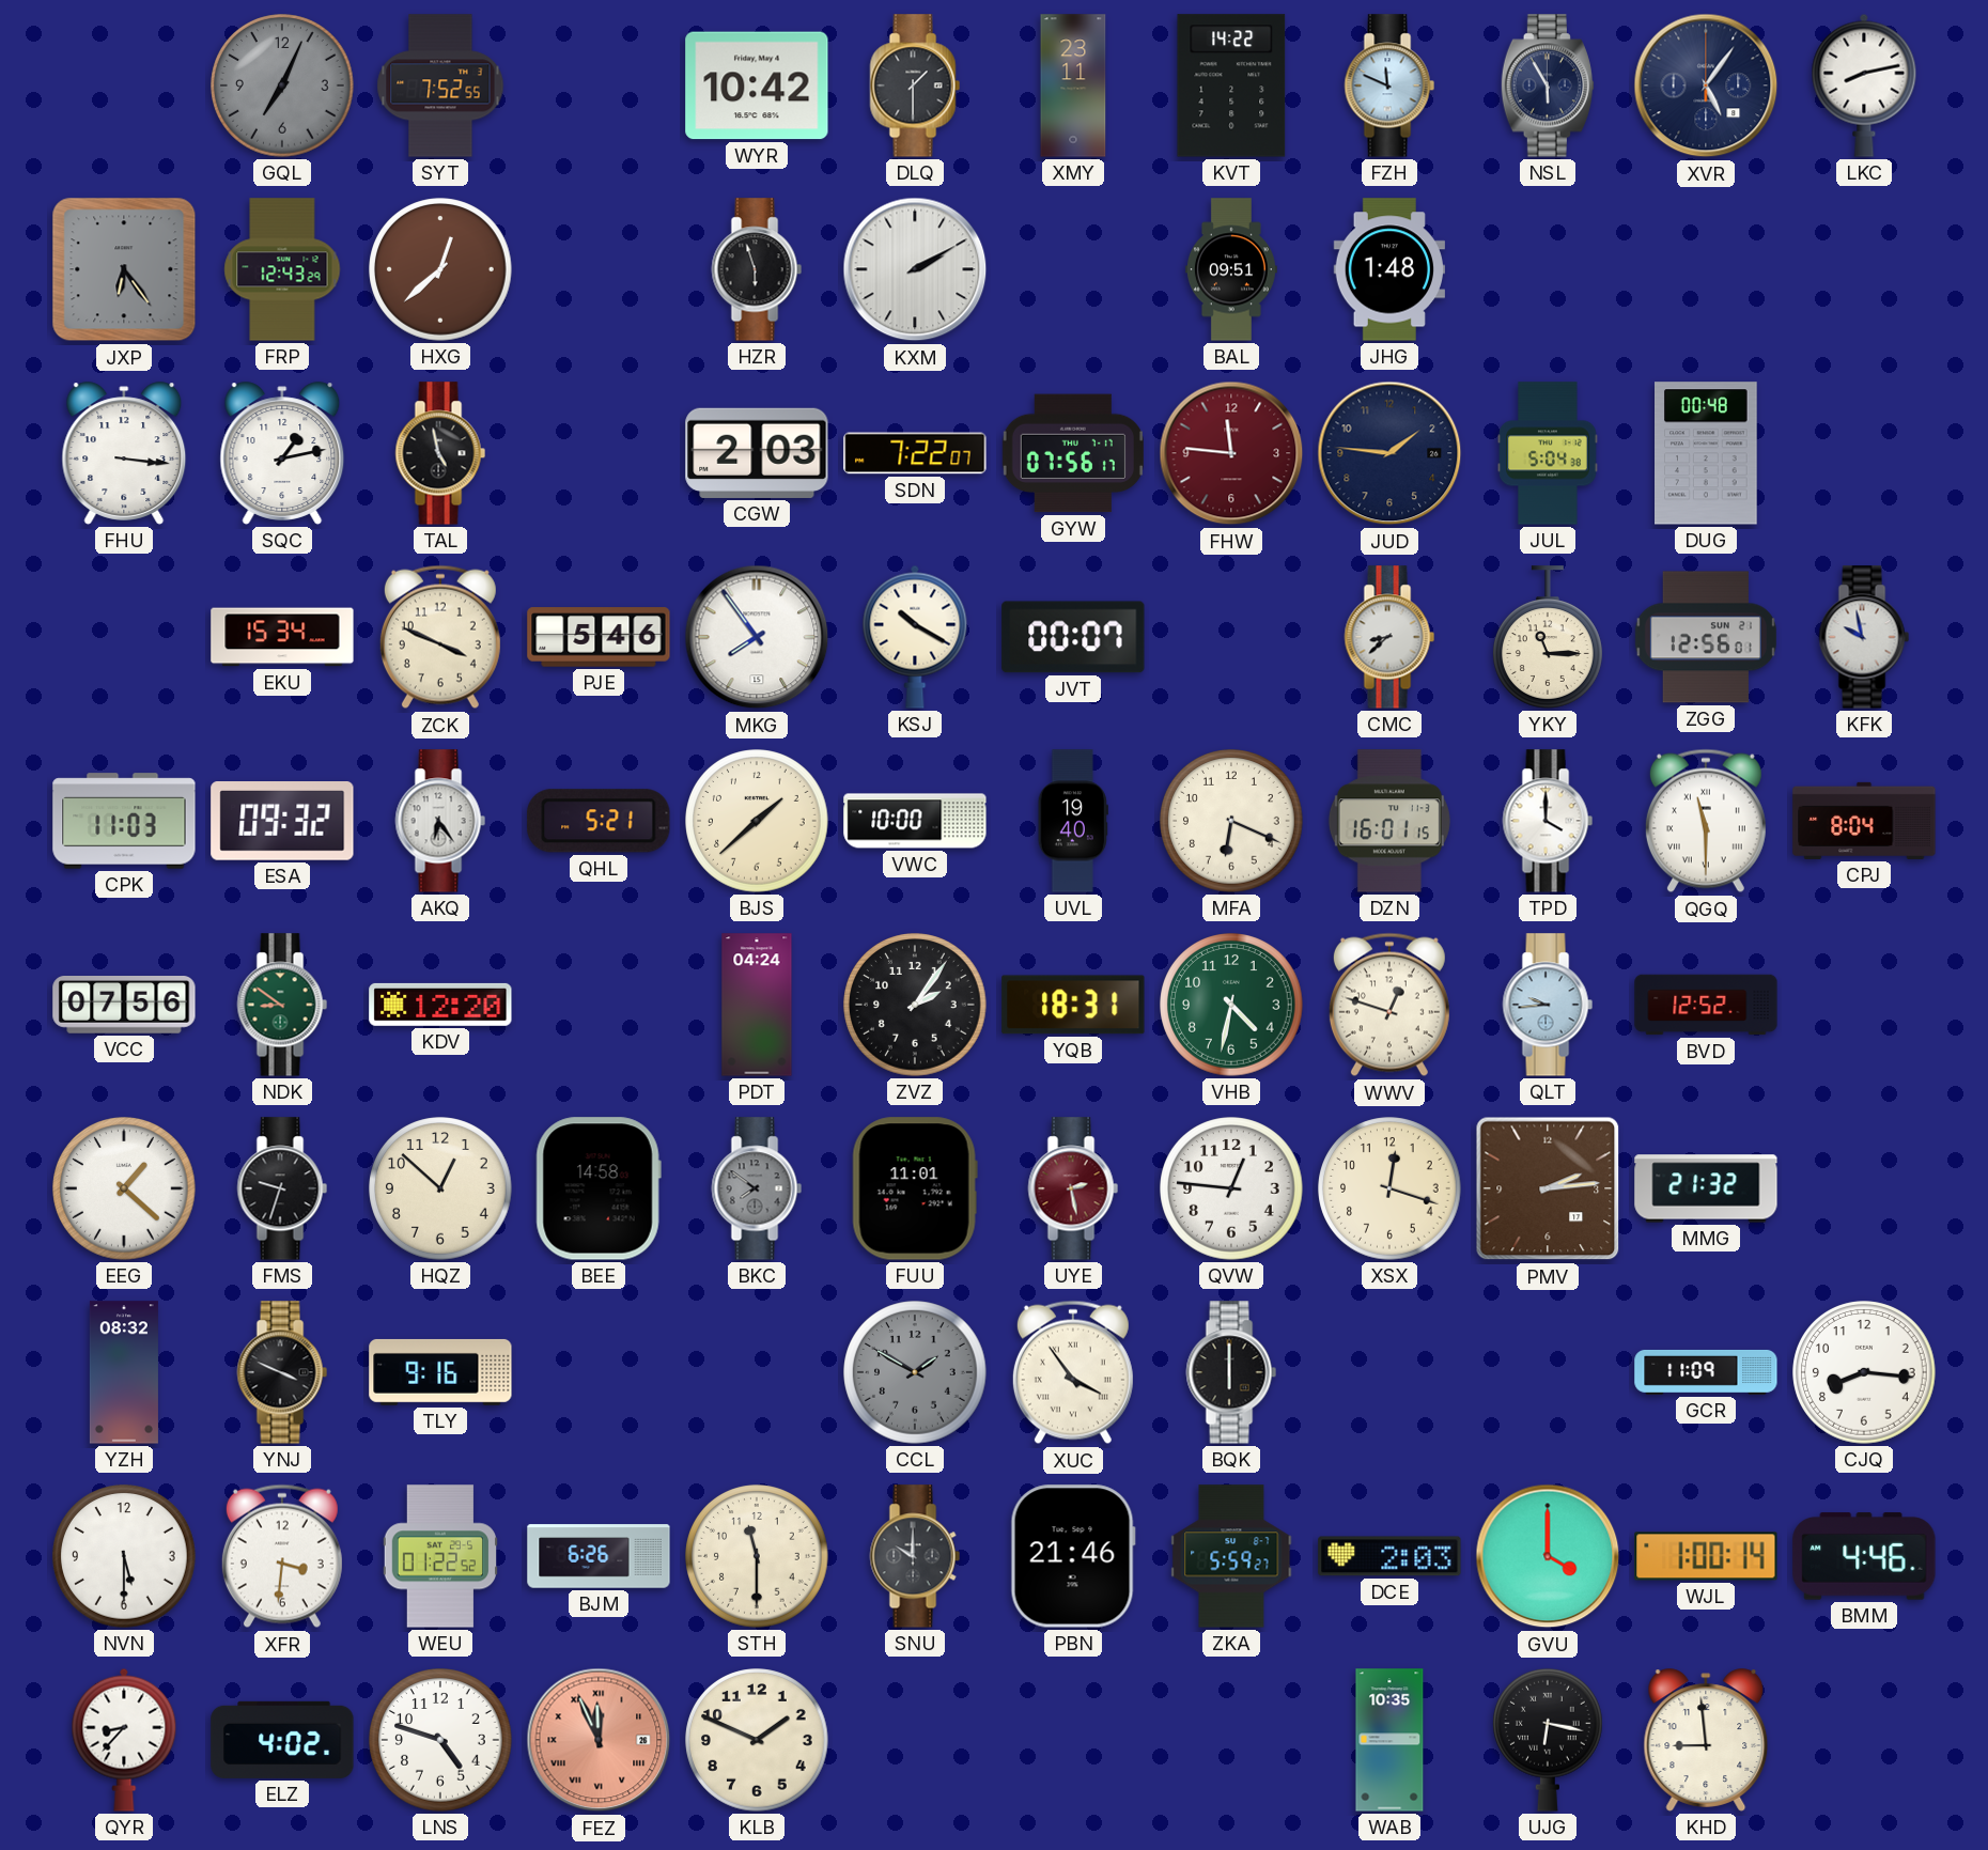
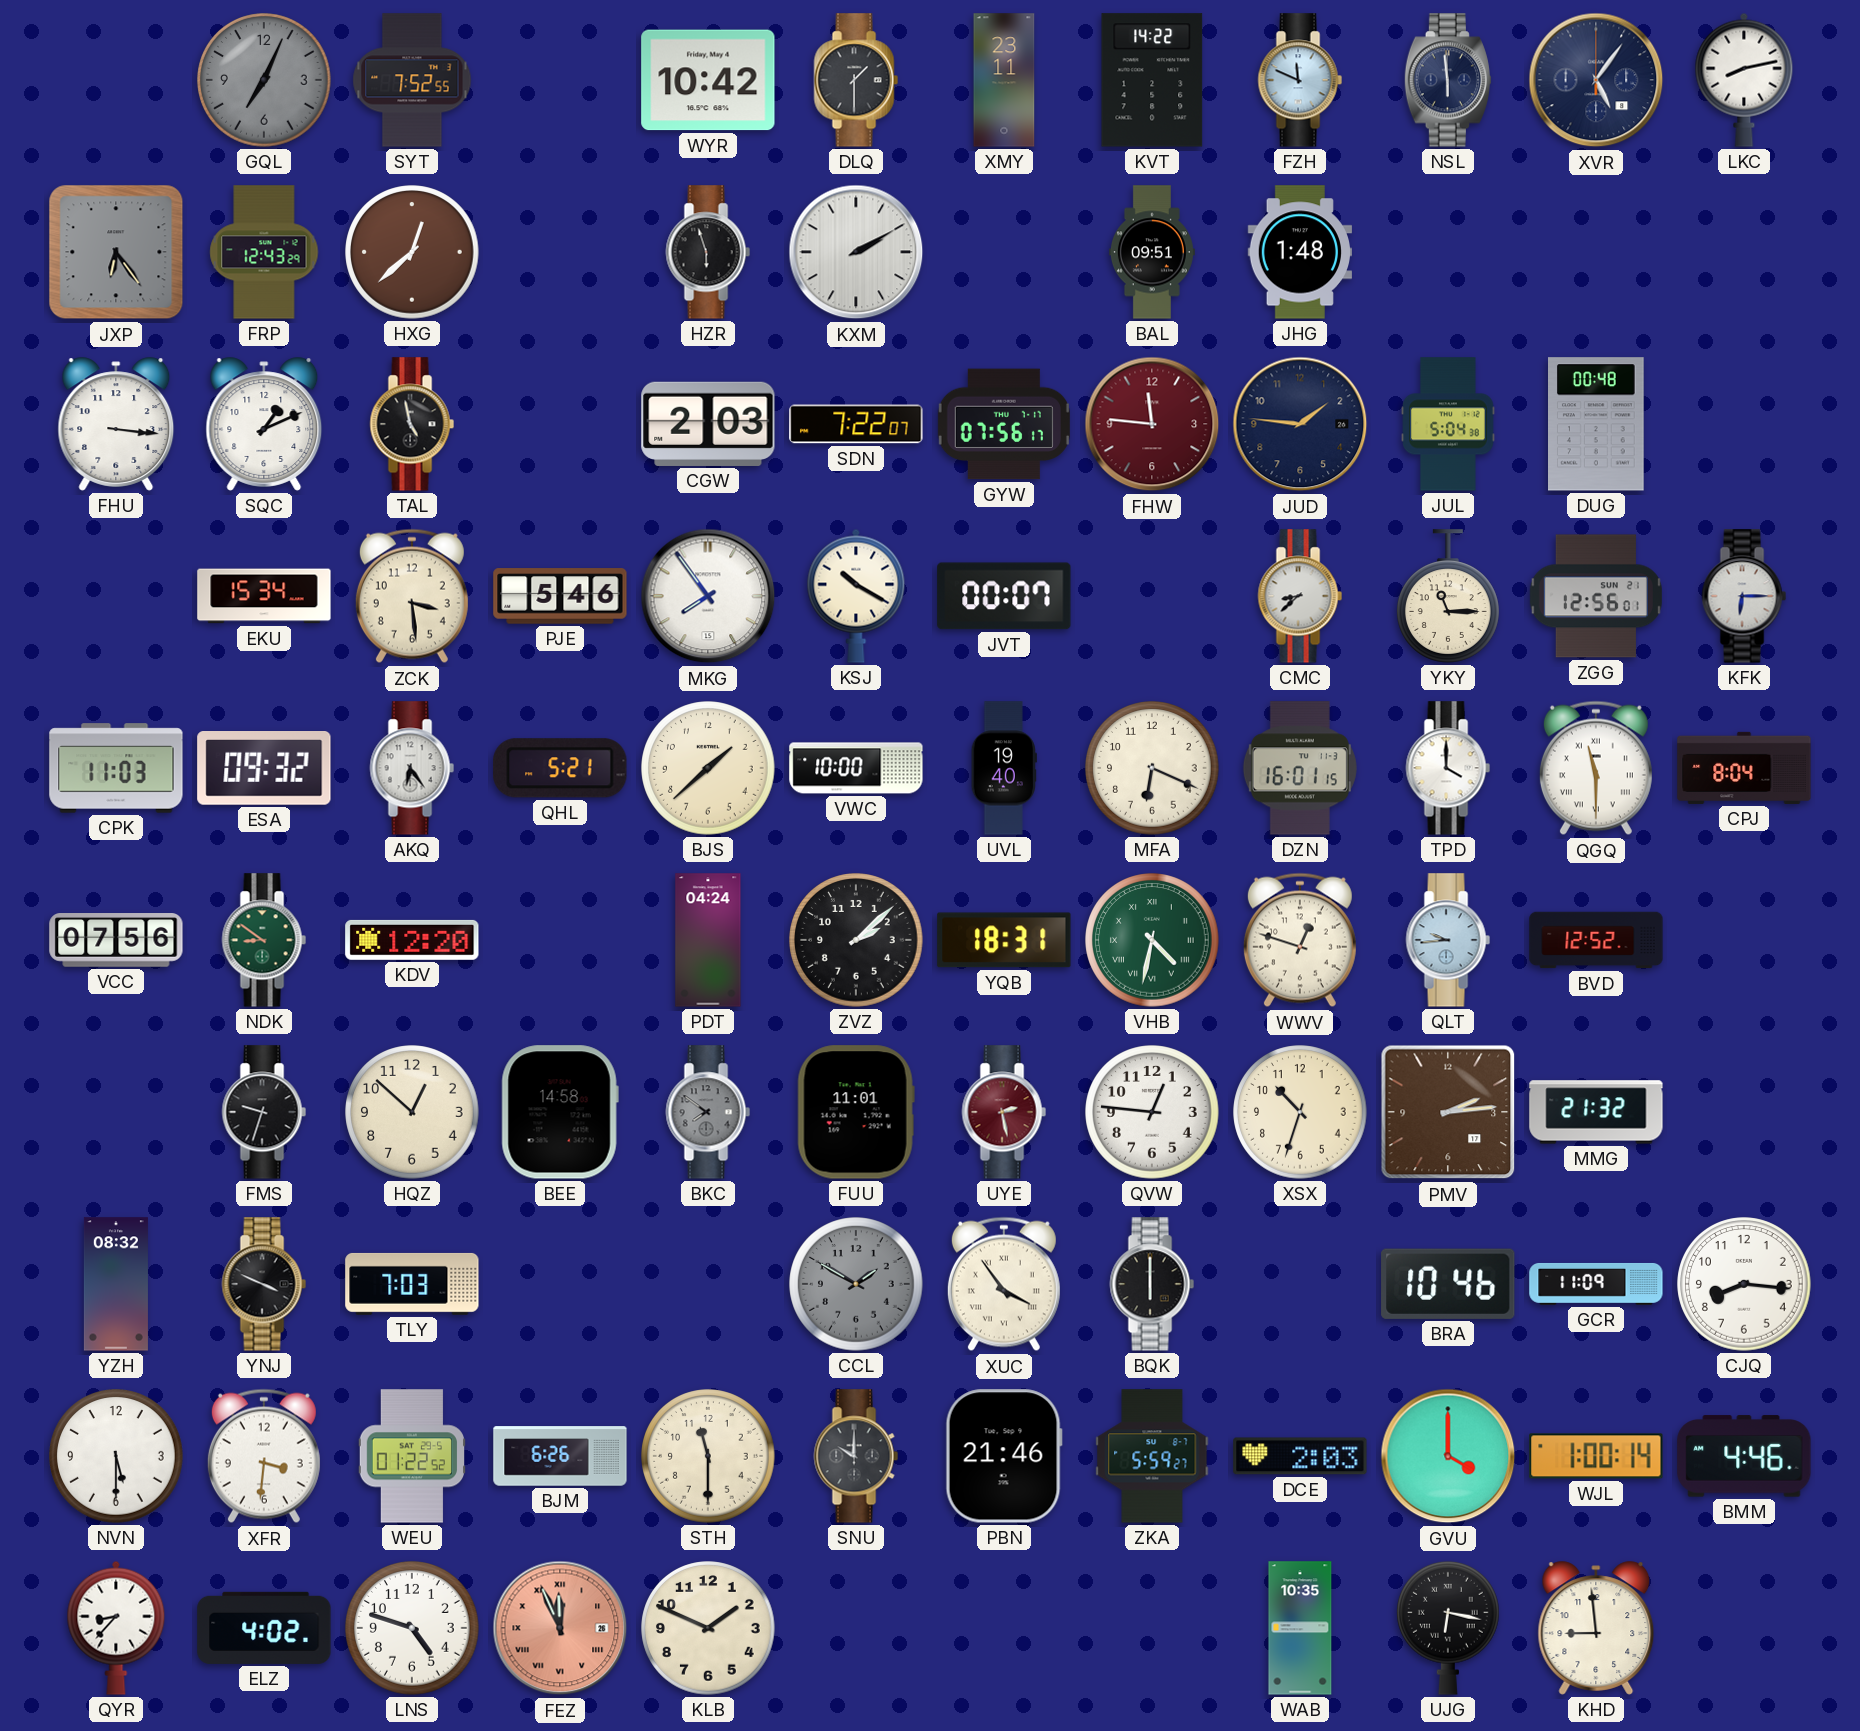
NSL: 5:55 -> 5:59
SQC: 1:13 -> 1:11
ZCK: 3:49 -> 3:29
KFK: 9:58 -> 6:15
ZVZ: 2:06 -> 2:08
VHB numerals: Arabic -> Roman
EEG: 1:22 -> none
XSX: 12:18 -> 10:33
TLY: 9:16 -> 7:03
BRA: none -> 10:46
